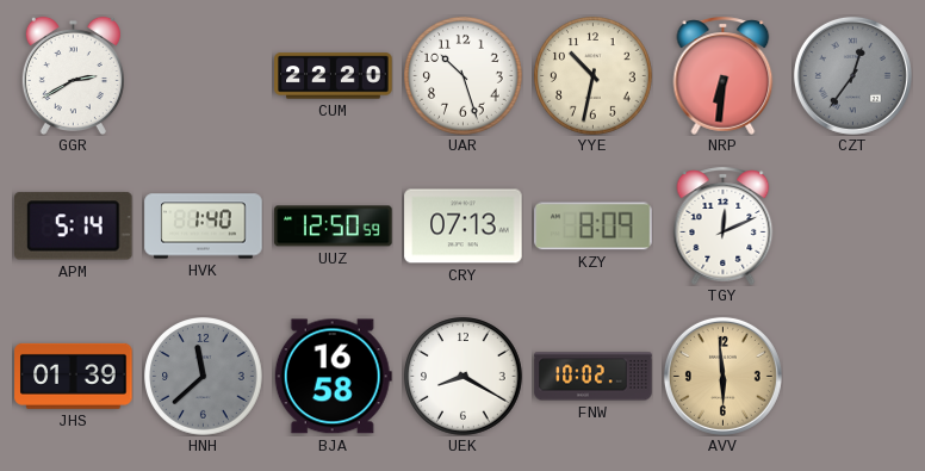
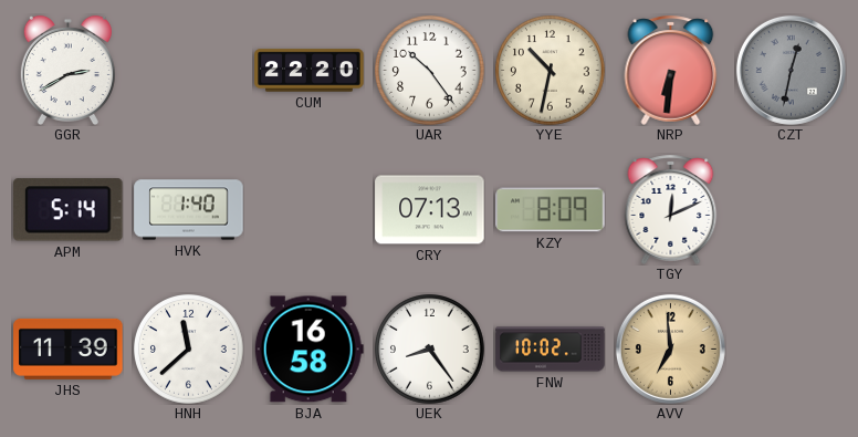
UAR: 10:27 -> 10:24
CZT: 12:36 -> 12:32
UUZ: 12:50 -> none
JHS: 01:39 -> 11:39
HNH dial: grey -> white
UEK: 8:20 -> 8:24
AVV: 5:59 -> 6:59
